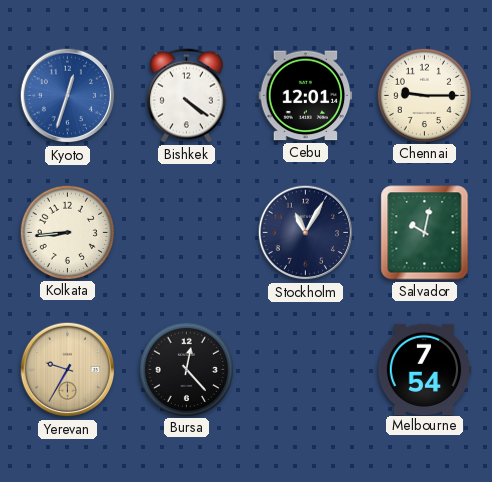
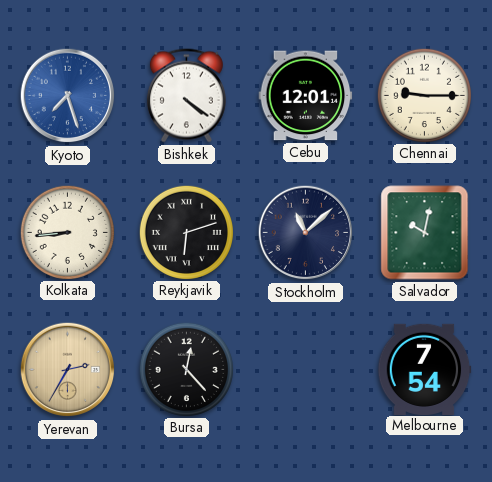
Kyoto: 12:33 -> 7:27
Reykjavik: none -> 6:12
Stockholm: 11:05 -> 11:08
Yerevan: 9:35 -> 2:35
